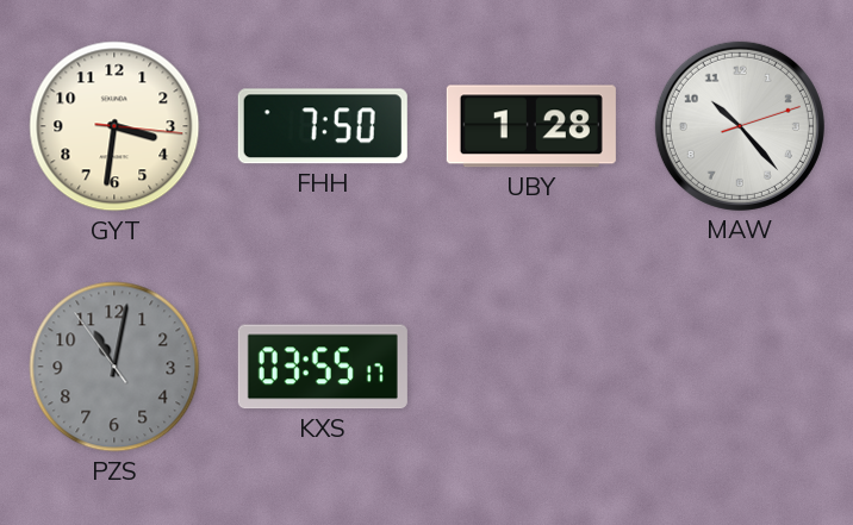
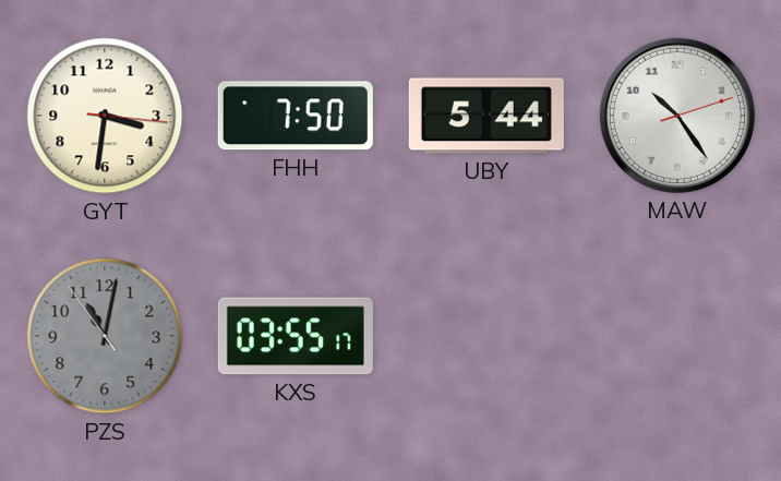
UBY: 1:28 -> 5:44
MAW: 10:23 -> 10:24
